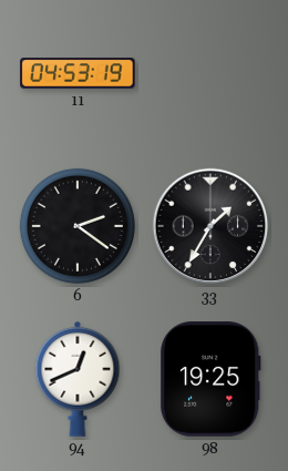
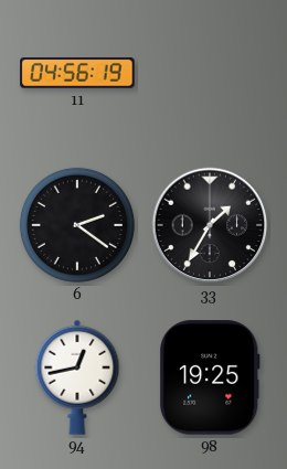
11: 04:53 -> 04:56
94: 12:41 -> 12:43
